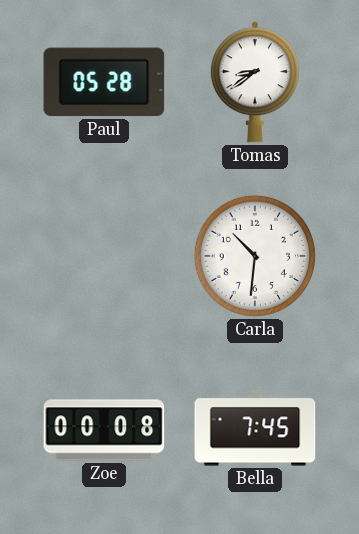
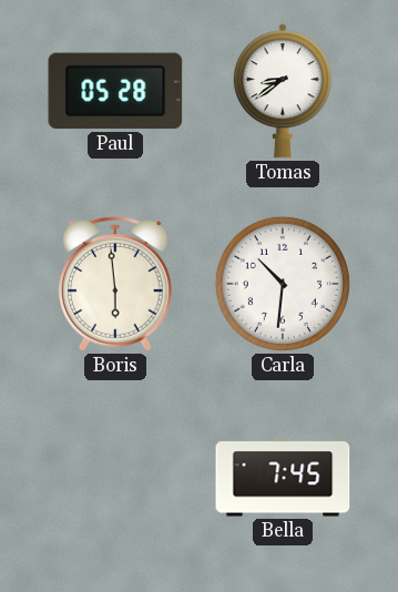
Boris: none -> 5:59
Zoe: 00:08 -> none
